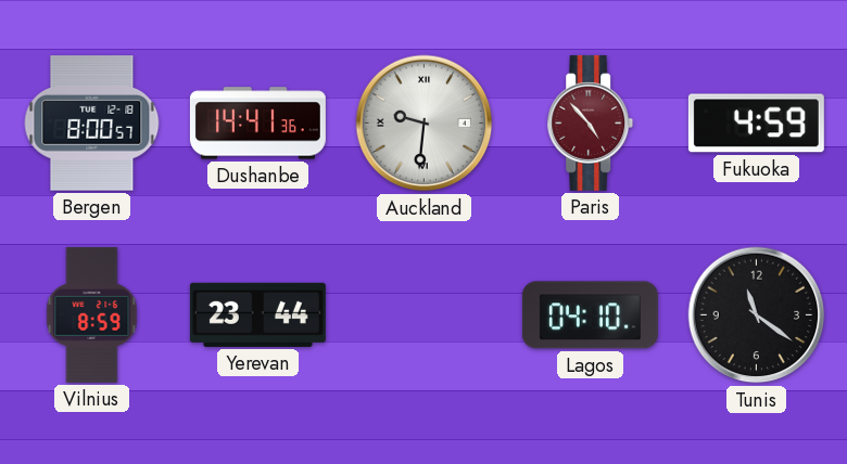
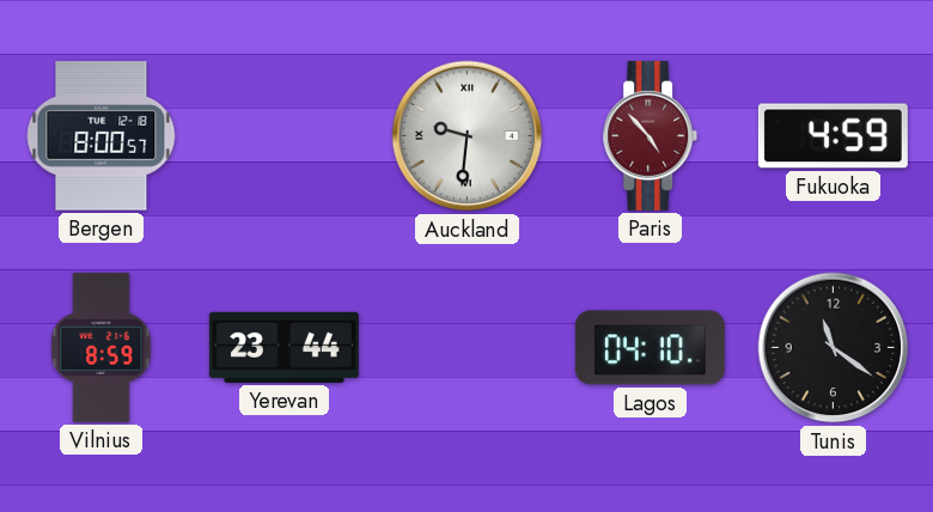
Dushanbe: 14:41 -> none
